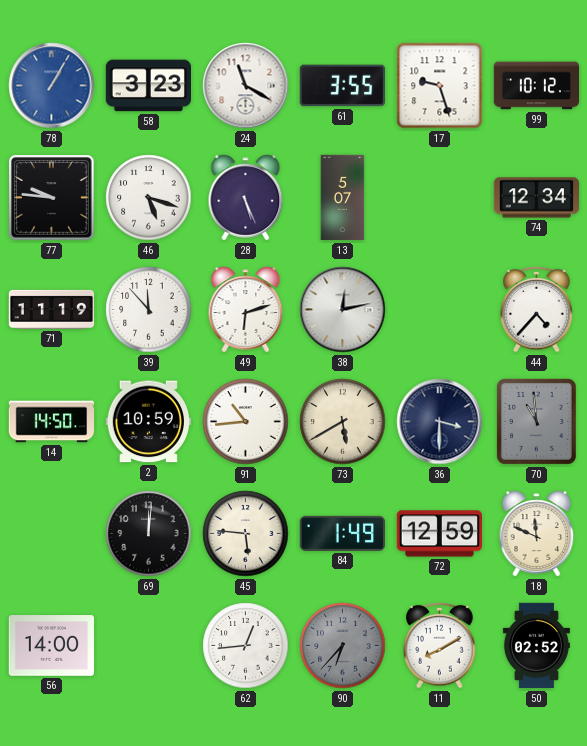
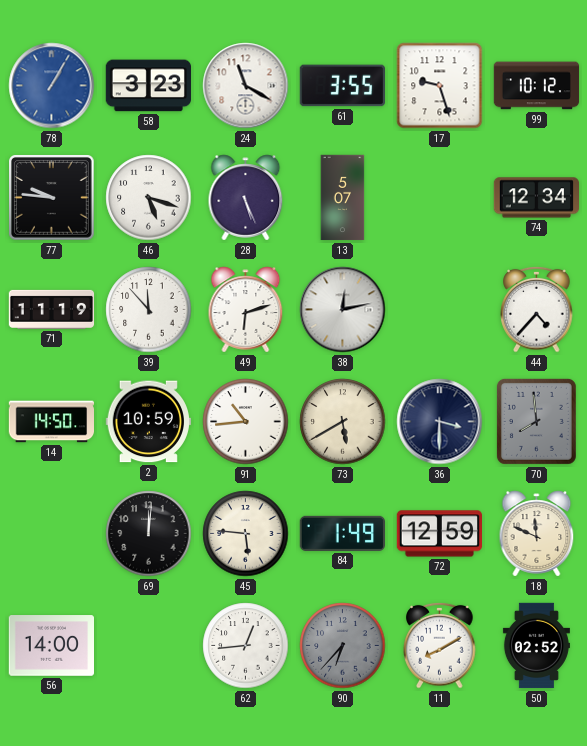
70: 10:59 -> 7:59
